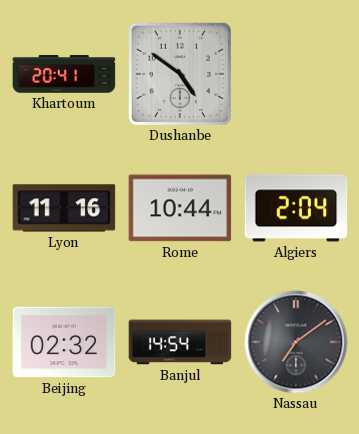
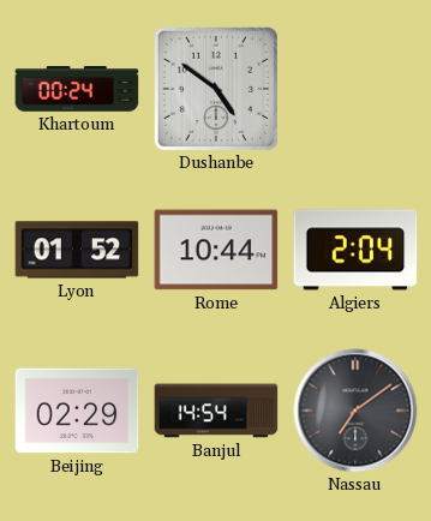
Khartoum: 20:41 -> 00:24
Lyon: 11:16 -> 01:52
Beijing: 02:32 -> 02:29
